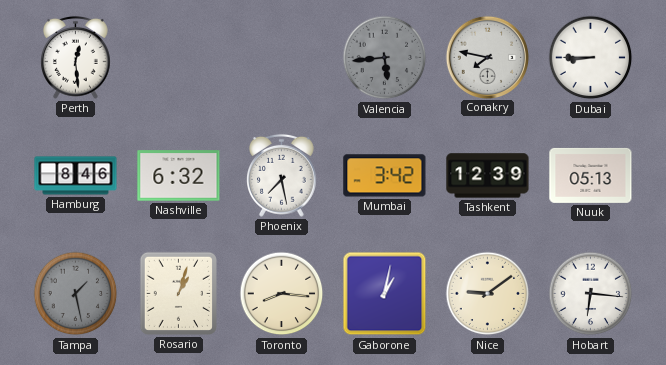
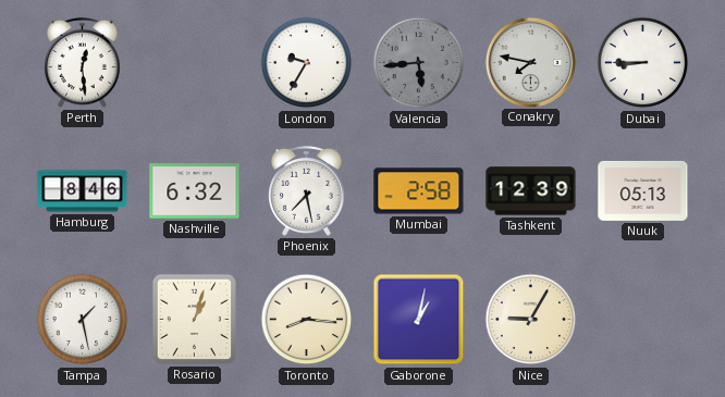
London: none -> 9:35
Mumbai: 3:42 -> 2:58
Tampa dial: grey -> white
Nice: 9:09 -> 9:05
Hobart: 6:16 -> none
